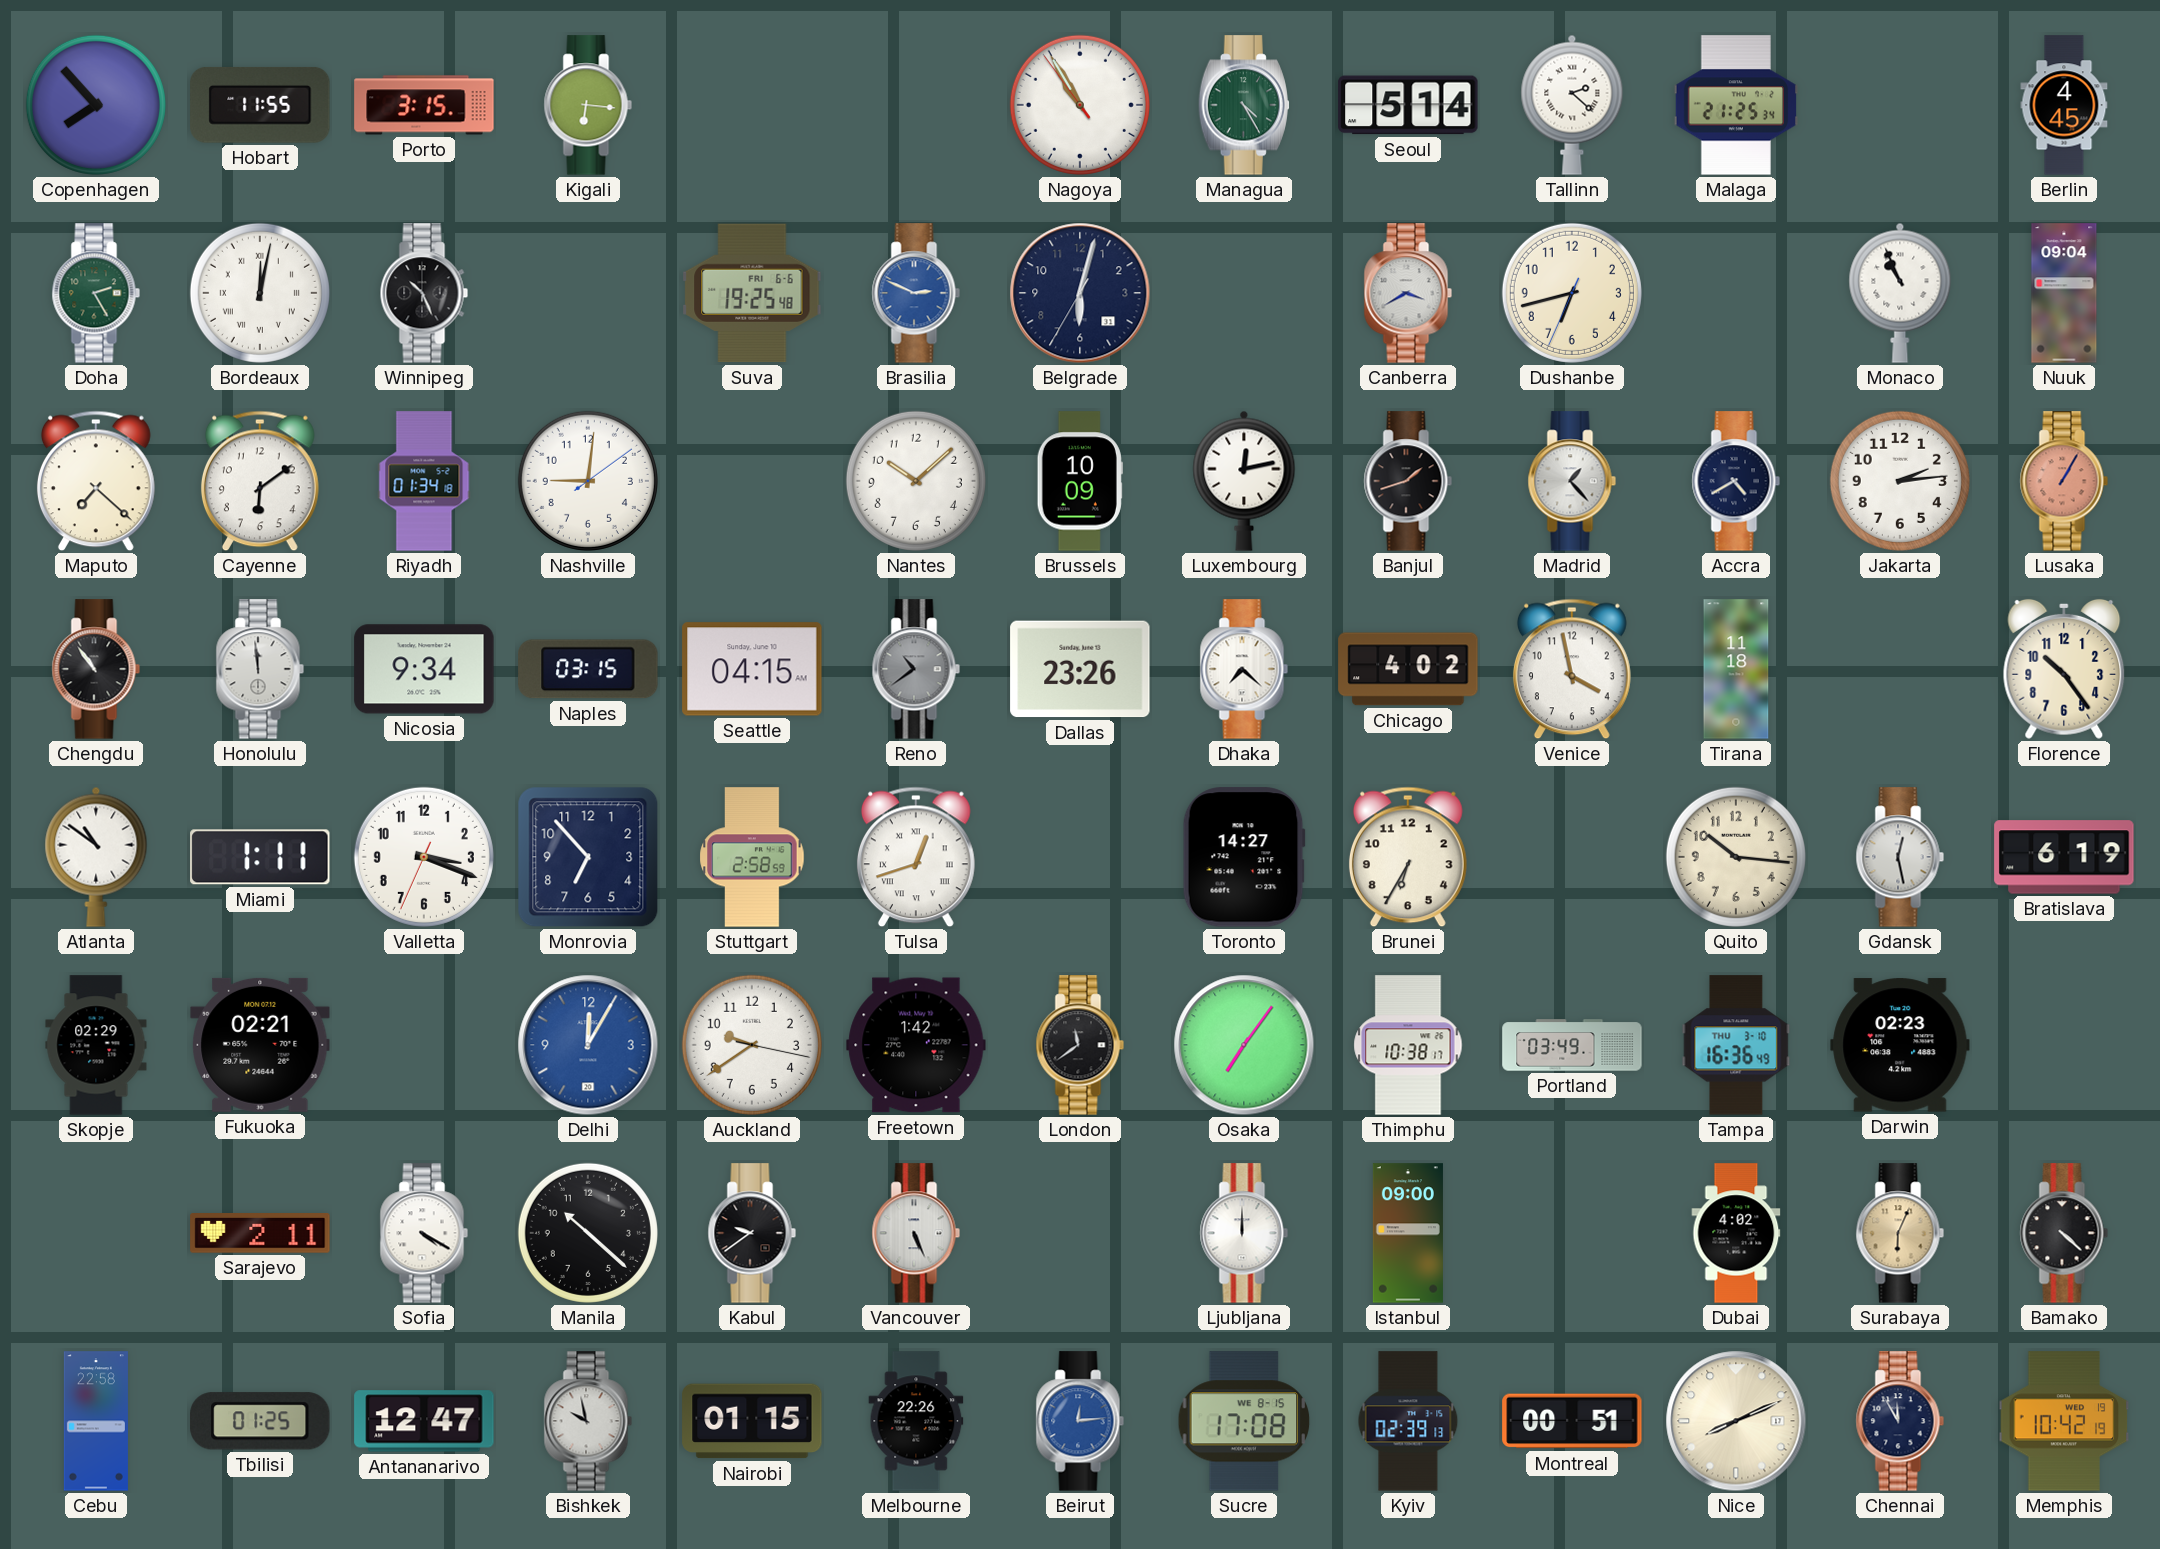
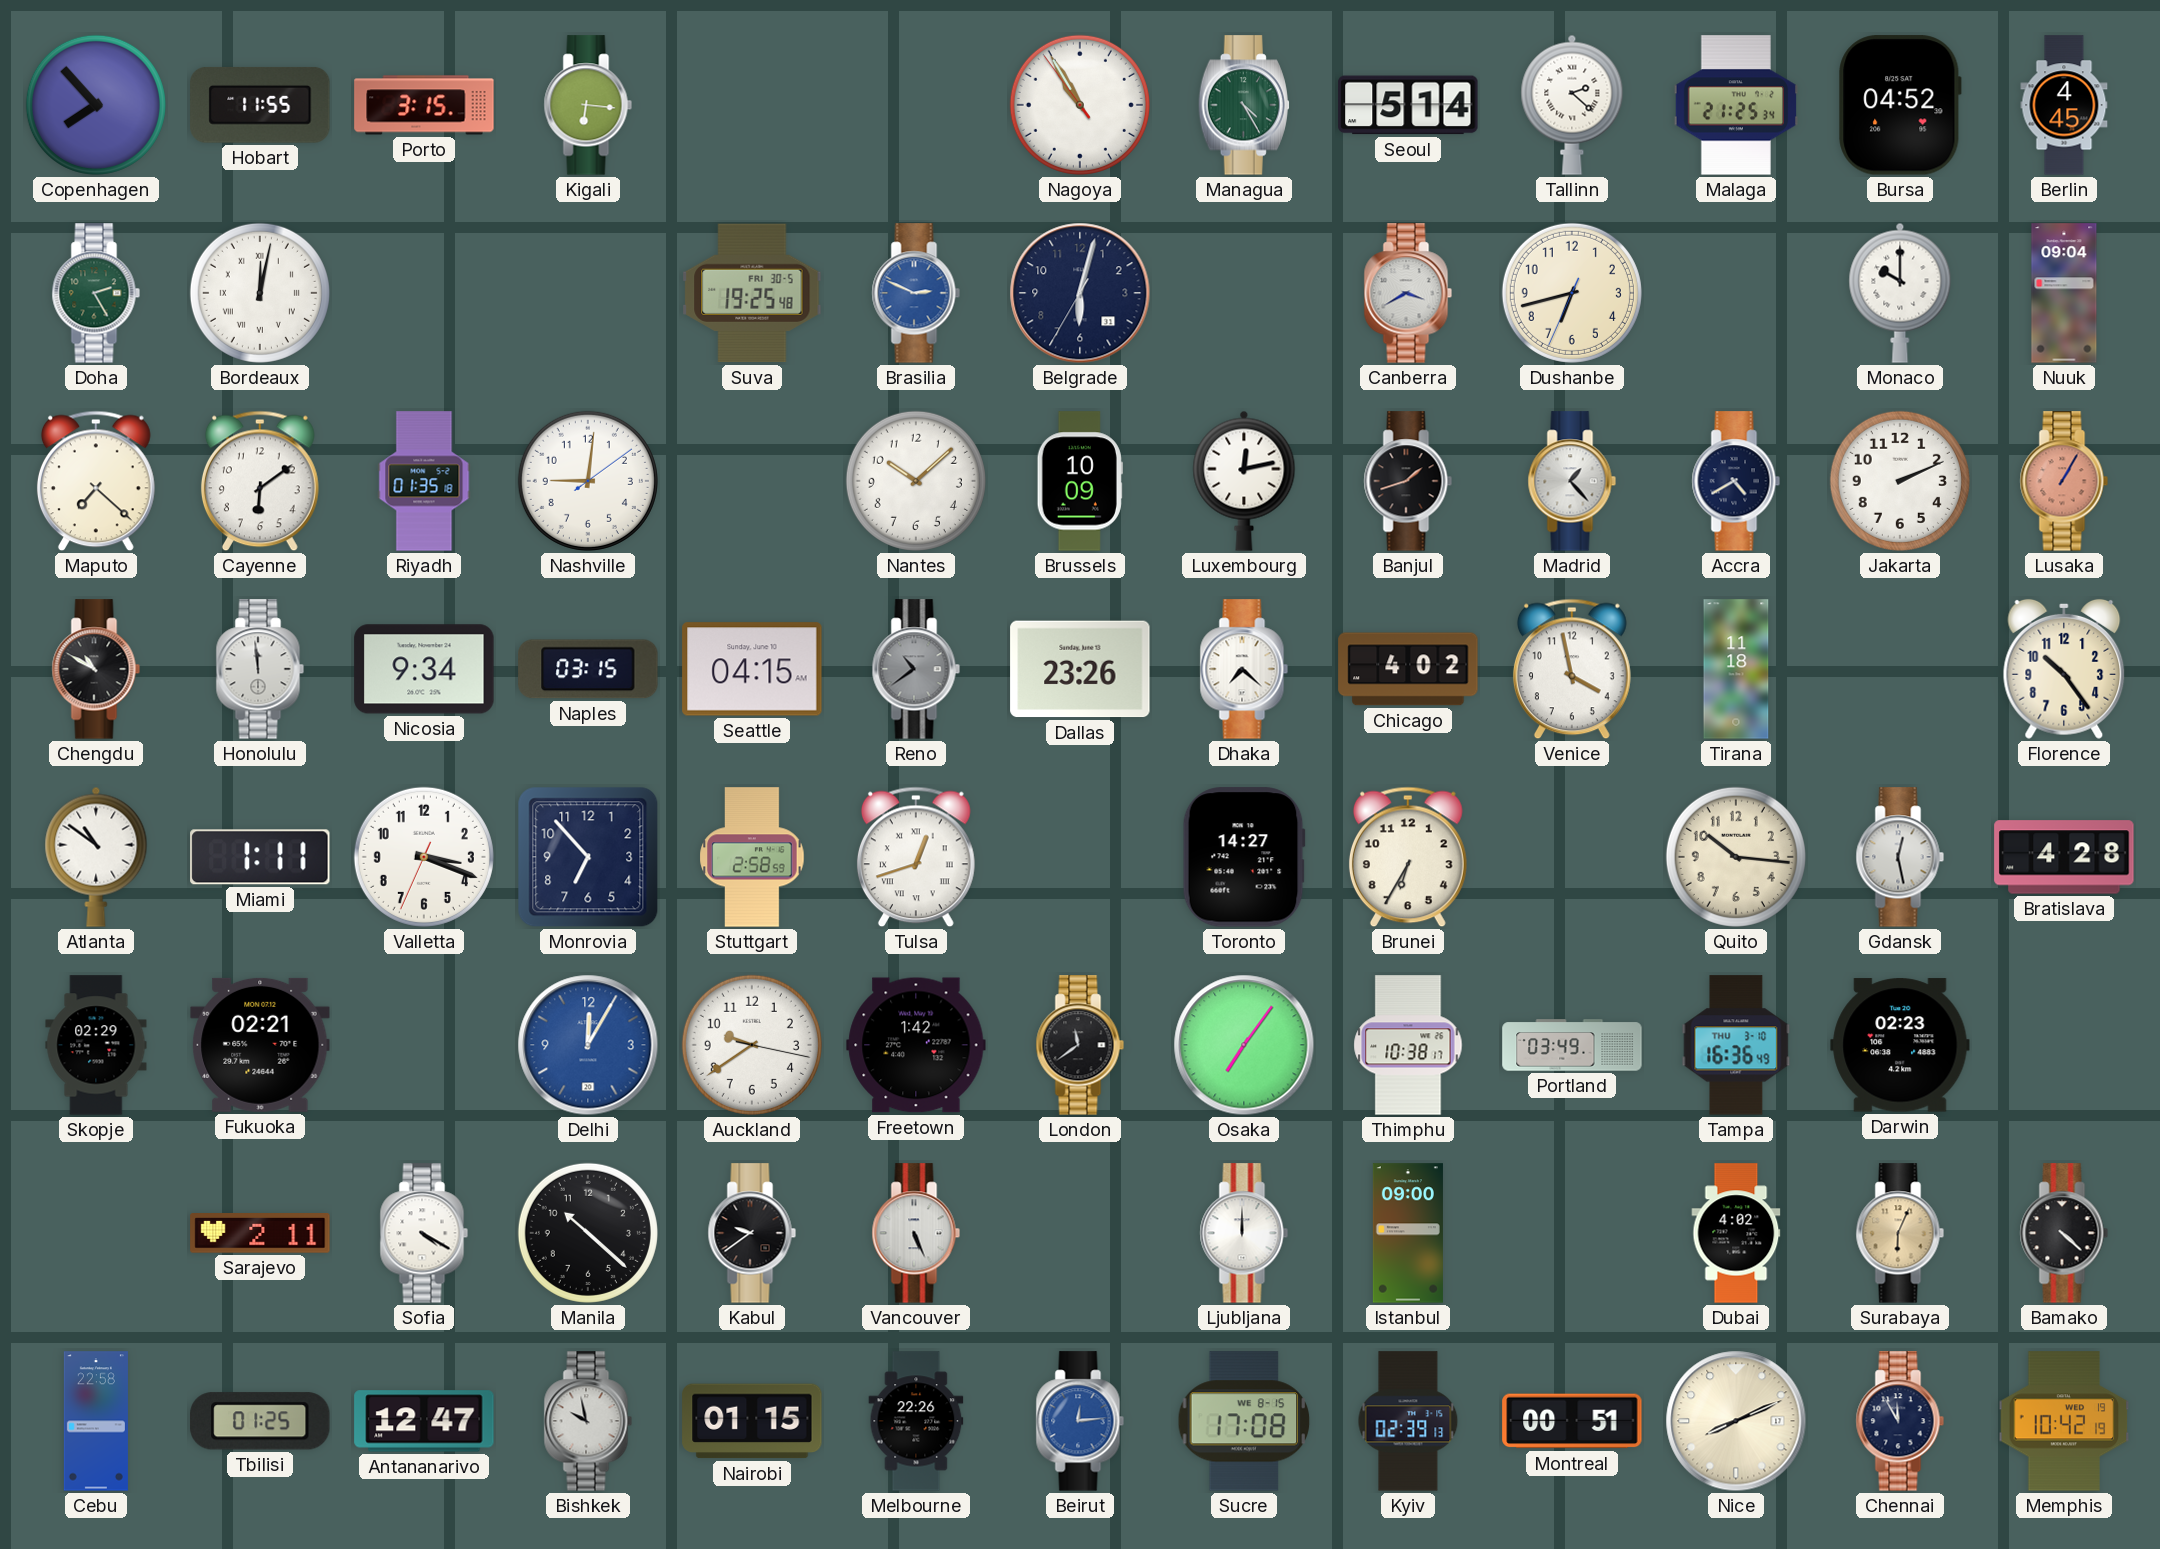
Bursa: none -> 04:52
Winnipeg: 10:26 -> none
Suva date: FRI 6-6 -> FRI 30-5
Monaco: 10:56 -> 10:00
Riyadh: 01:34 -> 01:35
Jakarta: 2:14 -> 2:11
Chengdu: 10:54 -> 10:50
Bratislava: 6:19 -> 4:28
